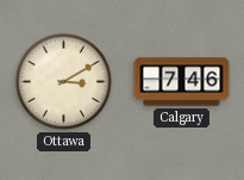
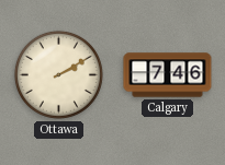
Ottawa: 3:10 -> 2:10
